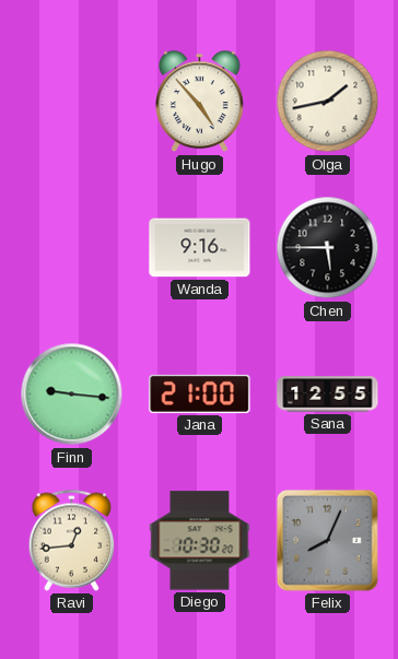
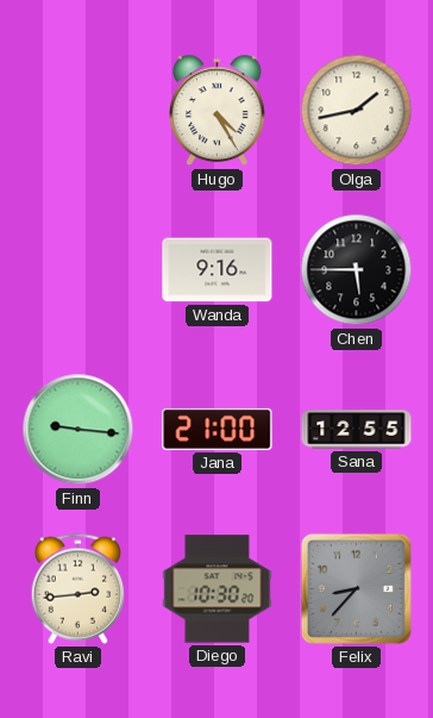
Hugo: 4:53 -> 4:25
Ravi: 12:44 -> 2:44
Felix: 8:04 -> 8:37
